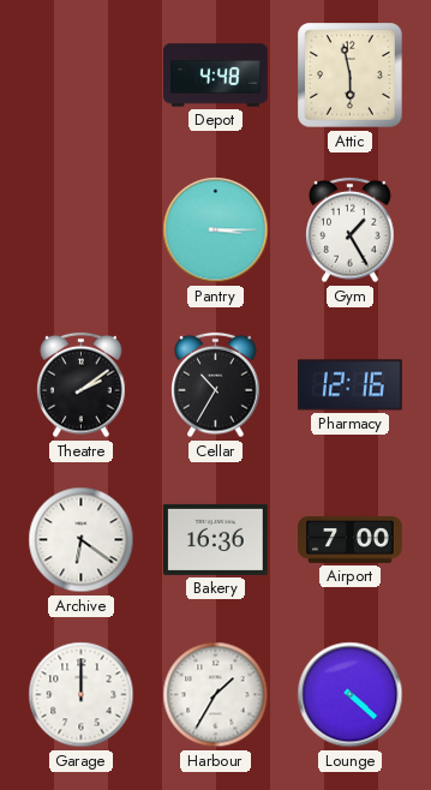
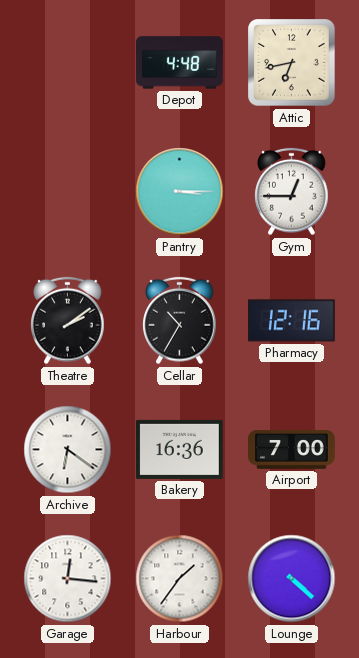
Attic: 5:58 -> 6:43
Gym: 1:25 -> 12:45
Garage: 12:00 -> 12:16
Harbour: 1:35 -> 1:36
